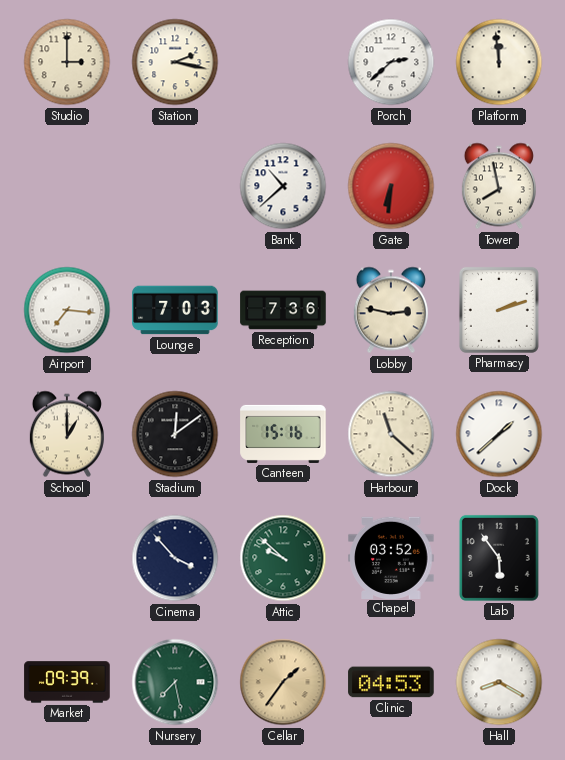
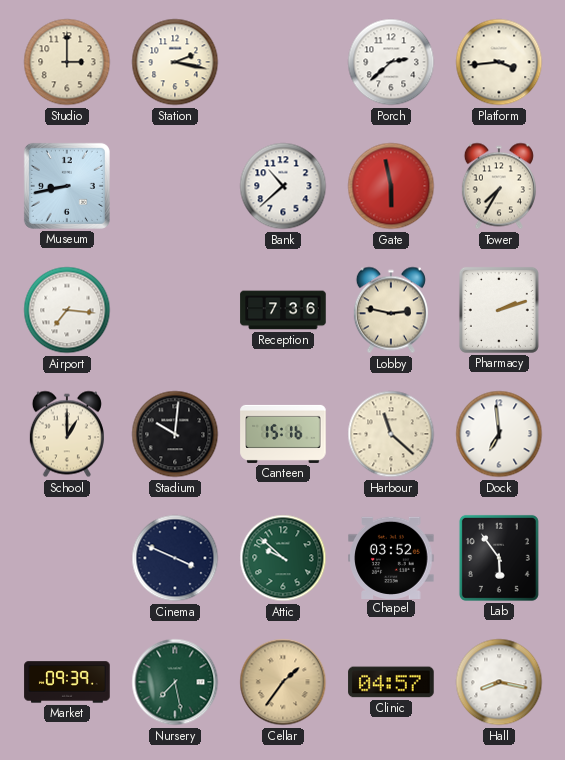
Platform: 11:59 -> 3:44
Museum: none -> 8:43
Gate: 6:31 -> 5:58
Tower: 7:58 -> 7:35
Lounge: 7:03 -> none
Stadium: 12:09 -> 10:01
Dock: 1:38 -> 6:59
Cinema: 3:53 -> 3:49
Clinic: 04:53 -> 04:57
Hall: 8:20 -> 8:17
